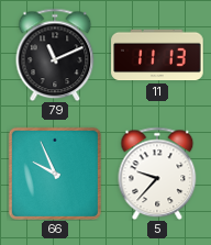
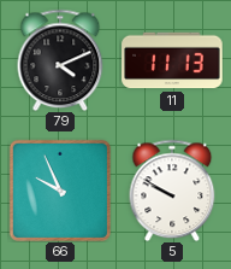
79: 11:11 -> 4:11
5: 9:37 -> 9:50
